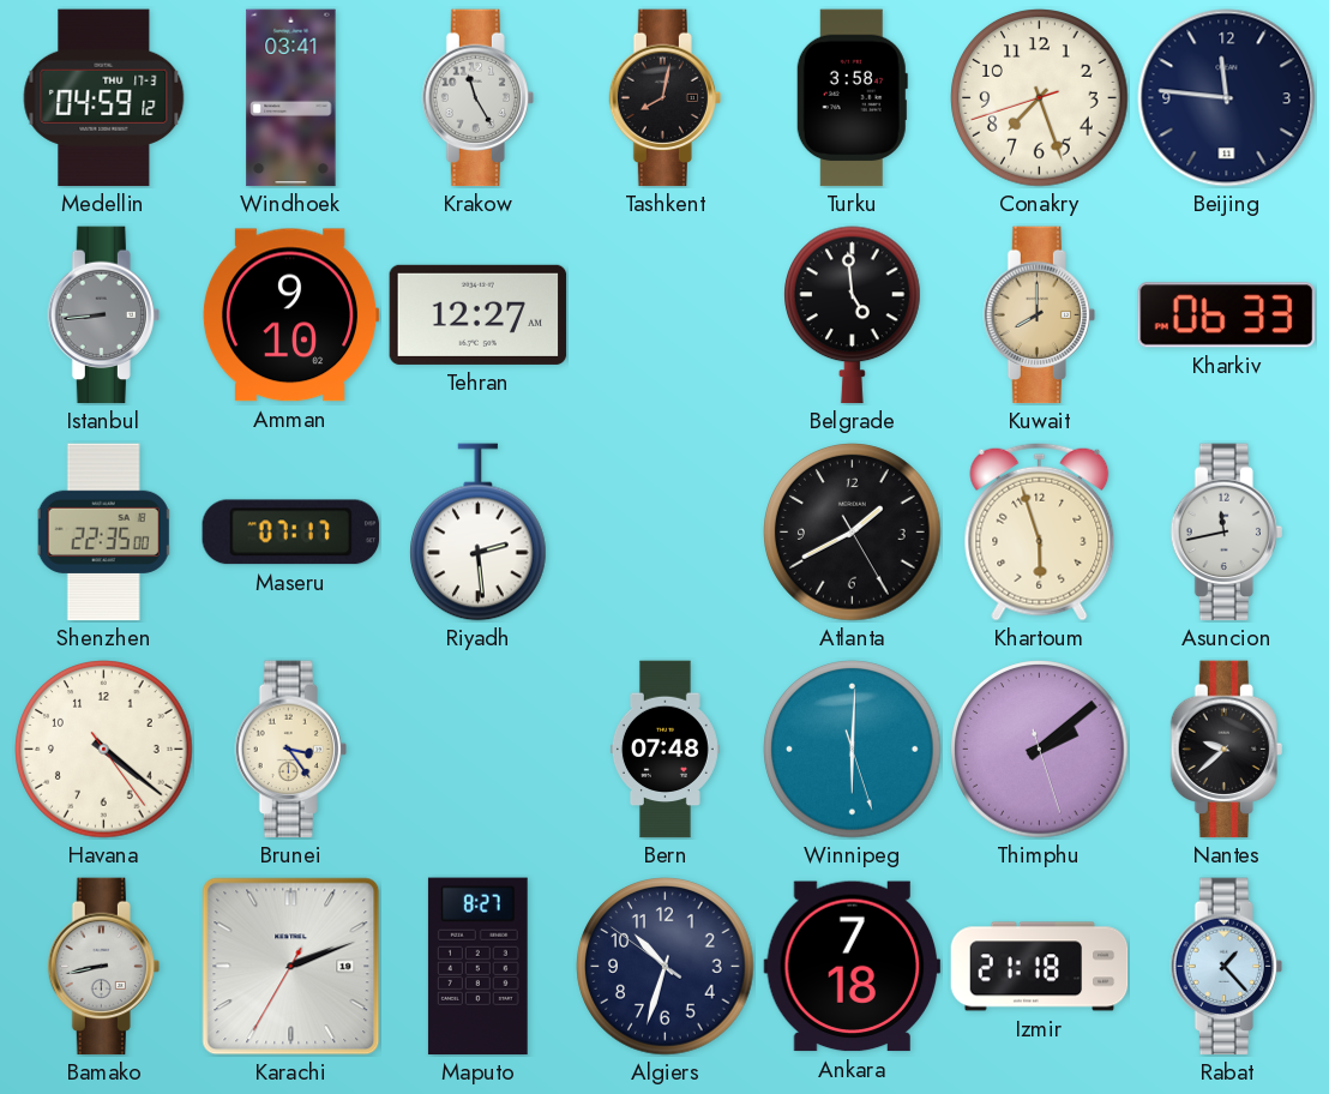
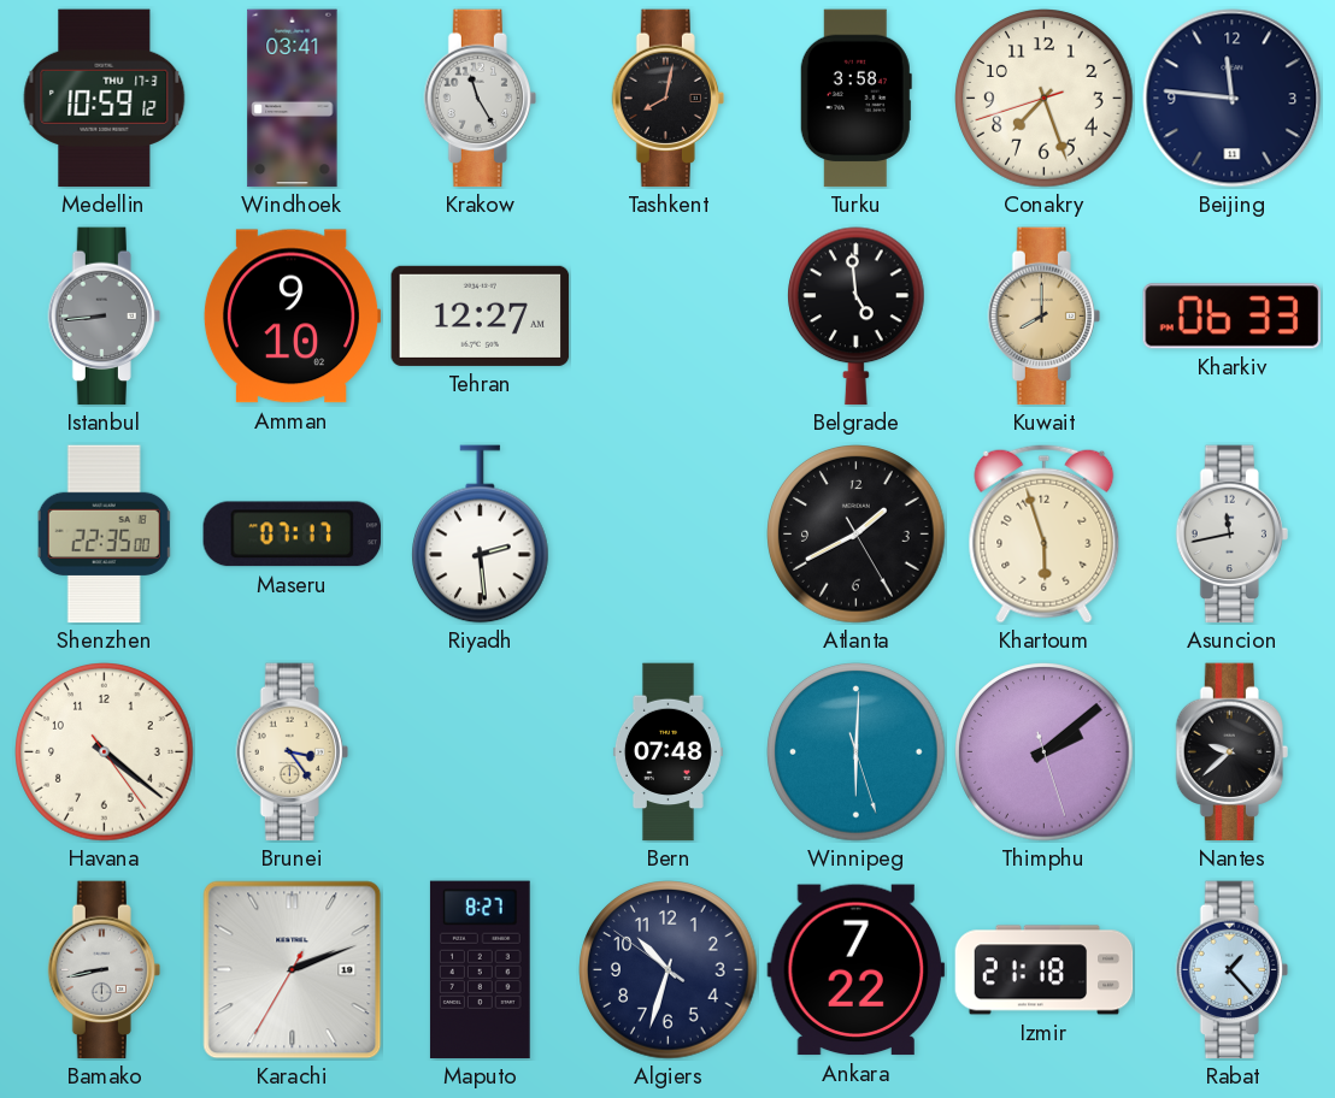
Medellin: 04:59 -> 10:59
Ankara: 7:18 -> 7:22
